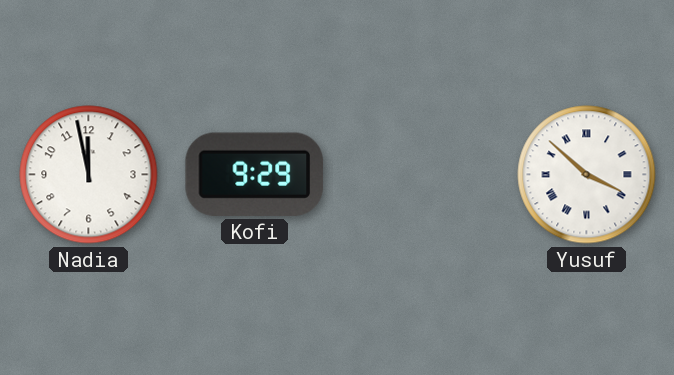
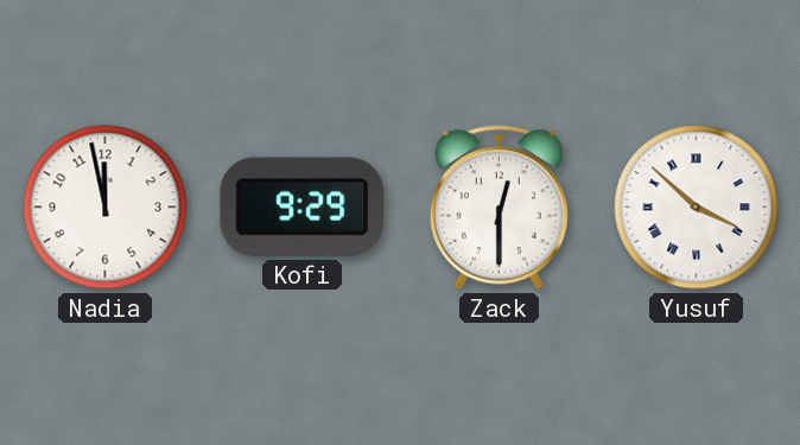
Zack: none -> 12:30
